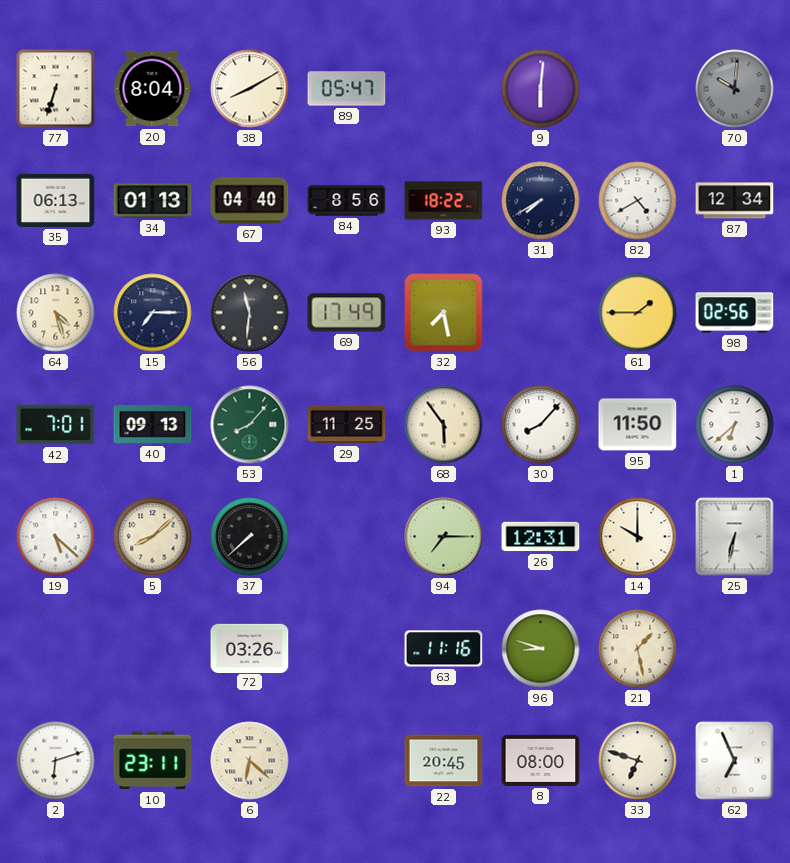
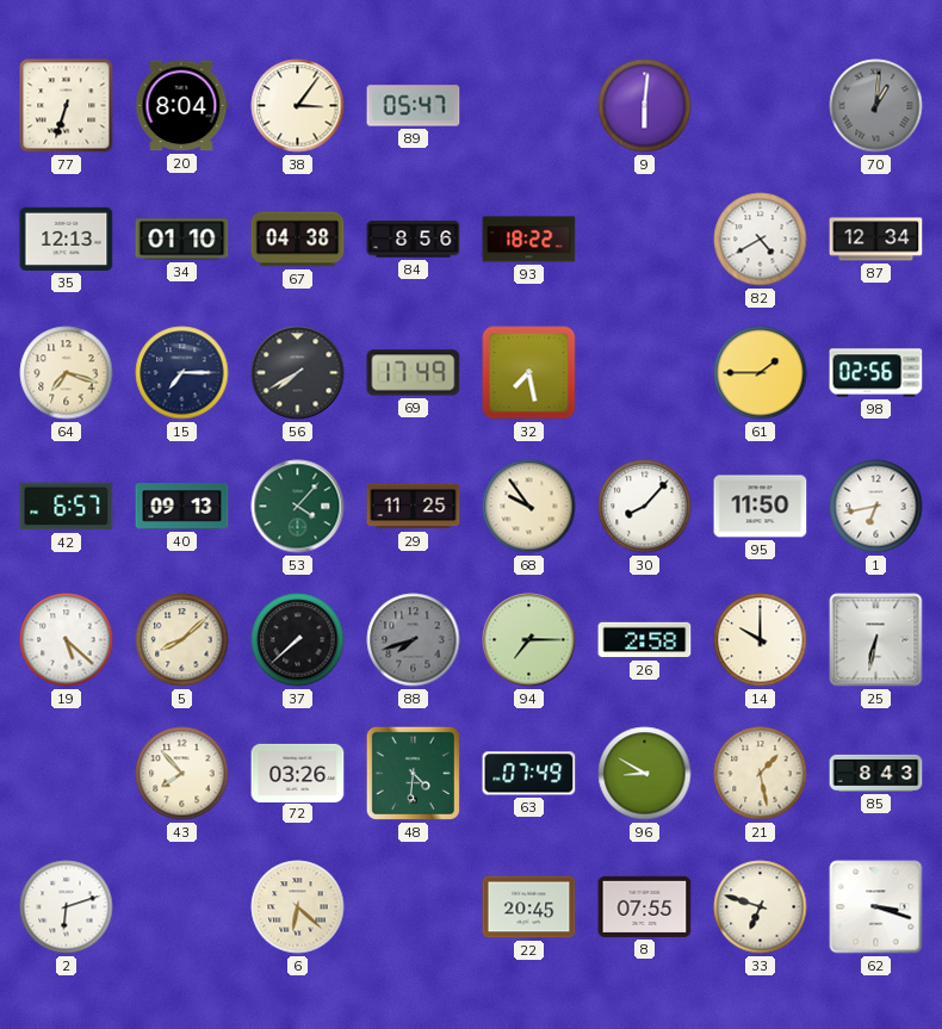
38: 8:10 -> 3:06
70: 10:01 -> 1:01
35: 06:13 -> 12:13
34: 01:13 -> 01:10
67: 04:40 -> 04:38
31: 7:40 -> none
64: 4:27 -> 7:18
56: 11:31 -> 7:40
42: 7:01 -> 6:57
53: 8:07 -> 4:07
68: 5:54 -> 9:54
1: 6:38 -> 6:43
88: none -> 7:42
26: 12:31 -> 2:58
43: none -> 7:53
48: none -> 4:31
63: 11:16 -> 07:49
96: 8:48 -> 8:50
85: none -> 8:43
10: 23:11 -> none
8: 08:00 -> 07:55
62: 6:56 -> 3:18
